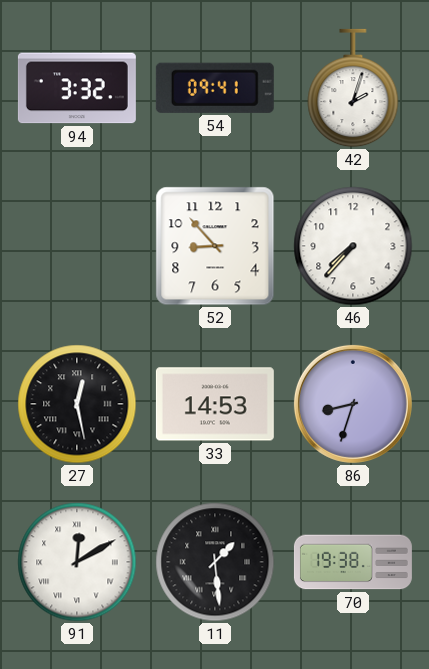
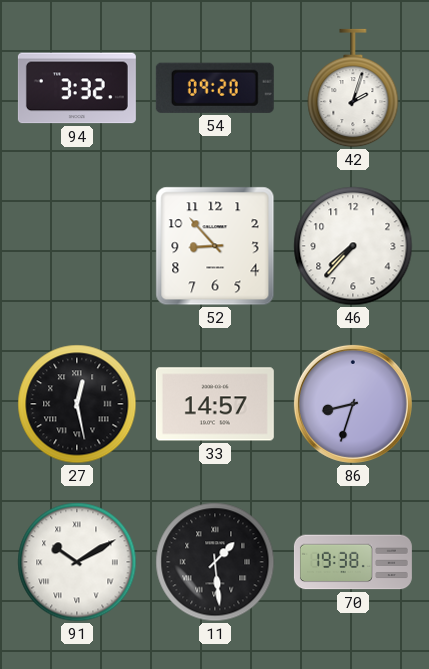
54: 09:41 -> 09:20
33: 14:53 -> 14:57
91: 12:10 -> 10:10
